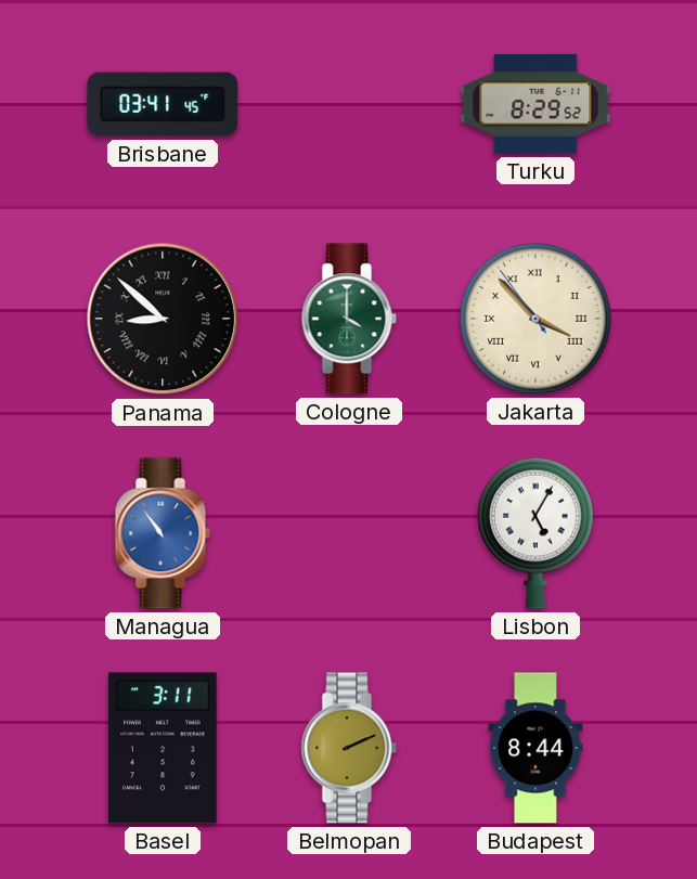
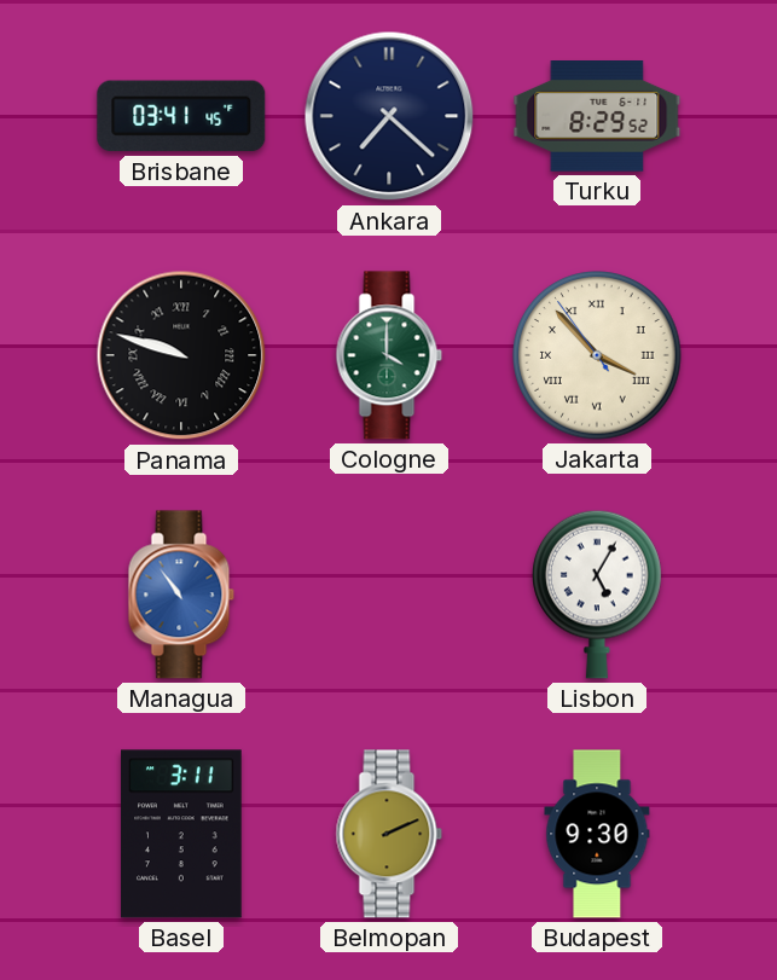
Ankara: none -> 7:22
Panama: 8:52 -> 9:48
Budapest: 8:44 -> 9:30
